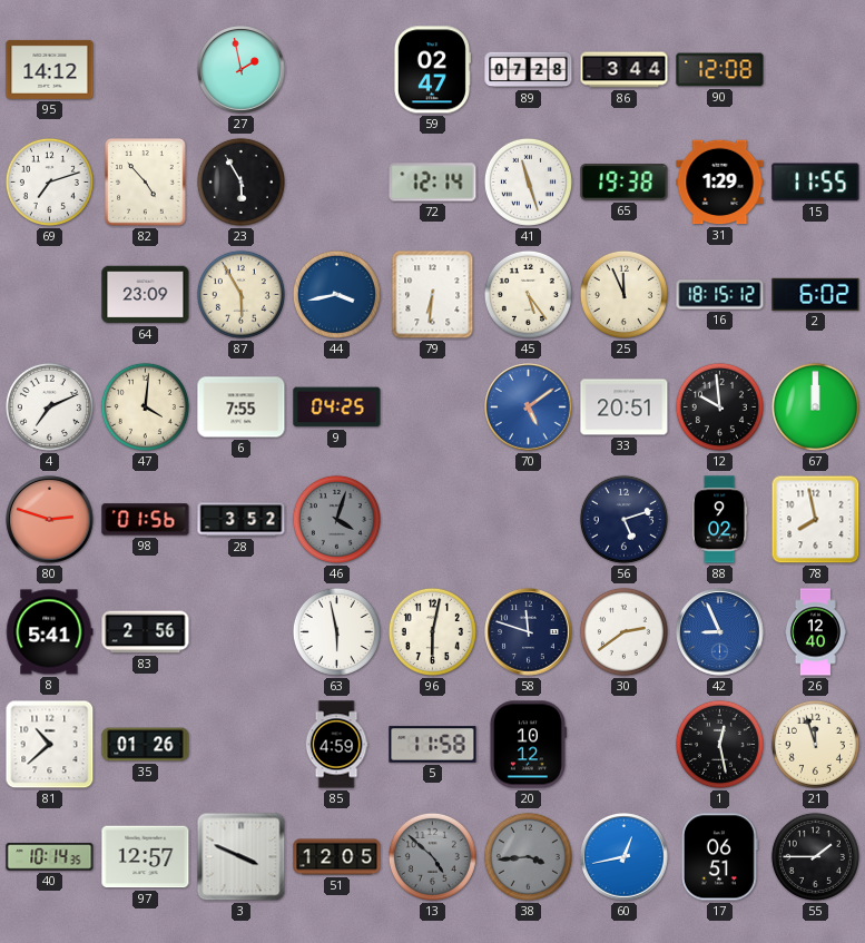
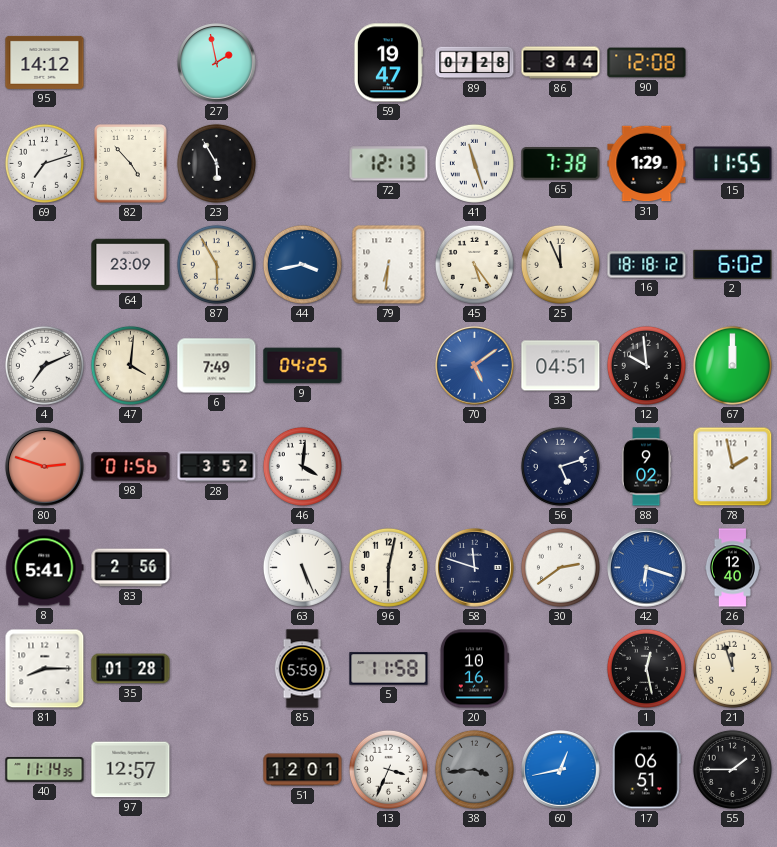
59: 02:47 -> 19:47
72: 12:14 -> 12:13
65: 19:38 -> 7:38
16: 18:15 -> 18:18
6: 7:55 -> 7:49
33: 20:51 -> 04:51
46: 4:03 -> 4:01
46 dial: grey -> white
78: 7:58 -> 1:58
63: 5:58 -> 5:26
42: 8:56 -> 6:18
81: 10:38 -> 8:15
35: 01:26 -> 01:28
85: 4:59 -> 5:59
20: 10:12 -> 10:16
40: 10:14 -> 11:14
3: 3:49 -> none
51: 12:05 -> 12:01
13: 4:52 -> 3:34
13 dial: grey -> white
